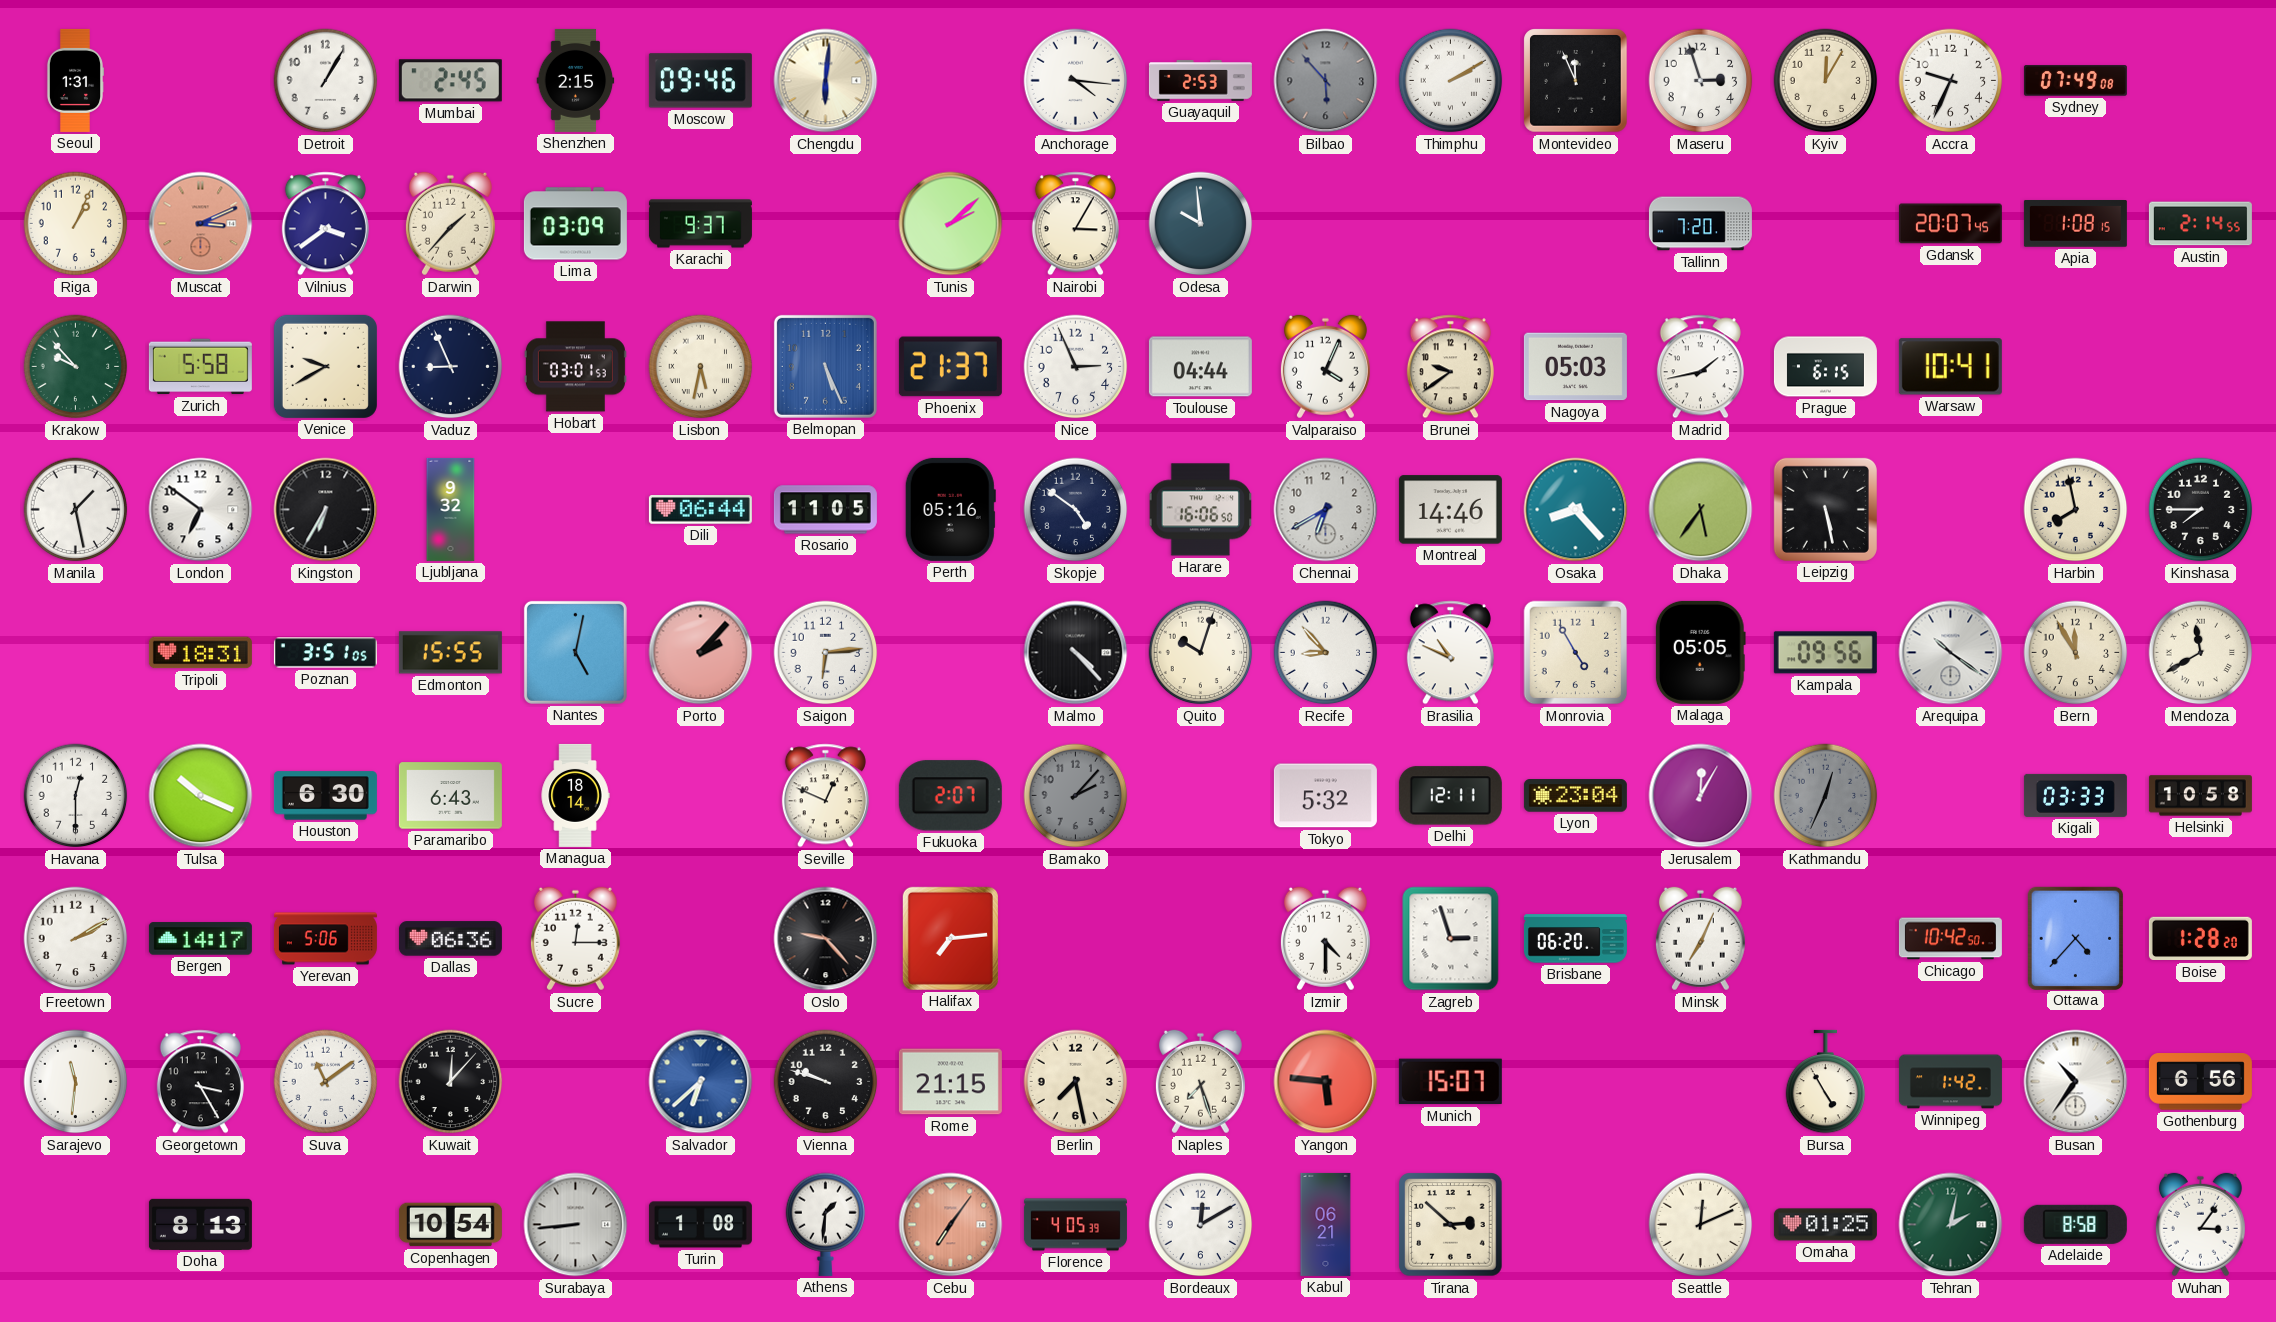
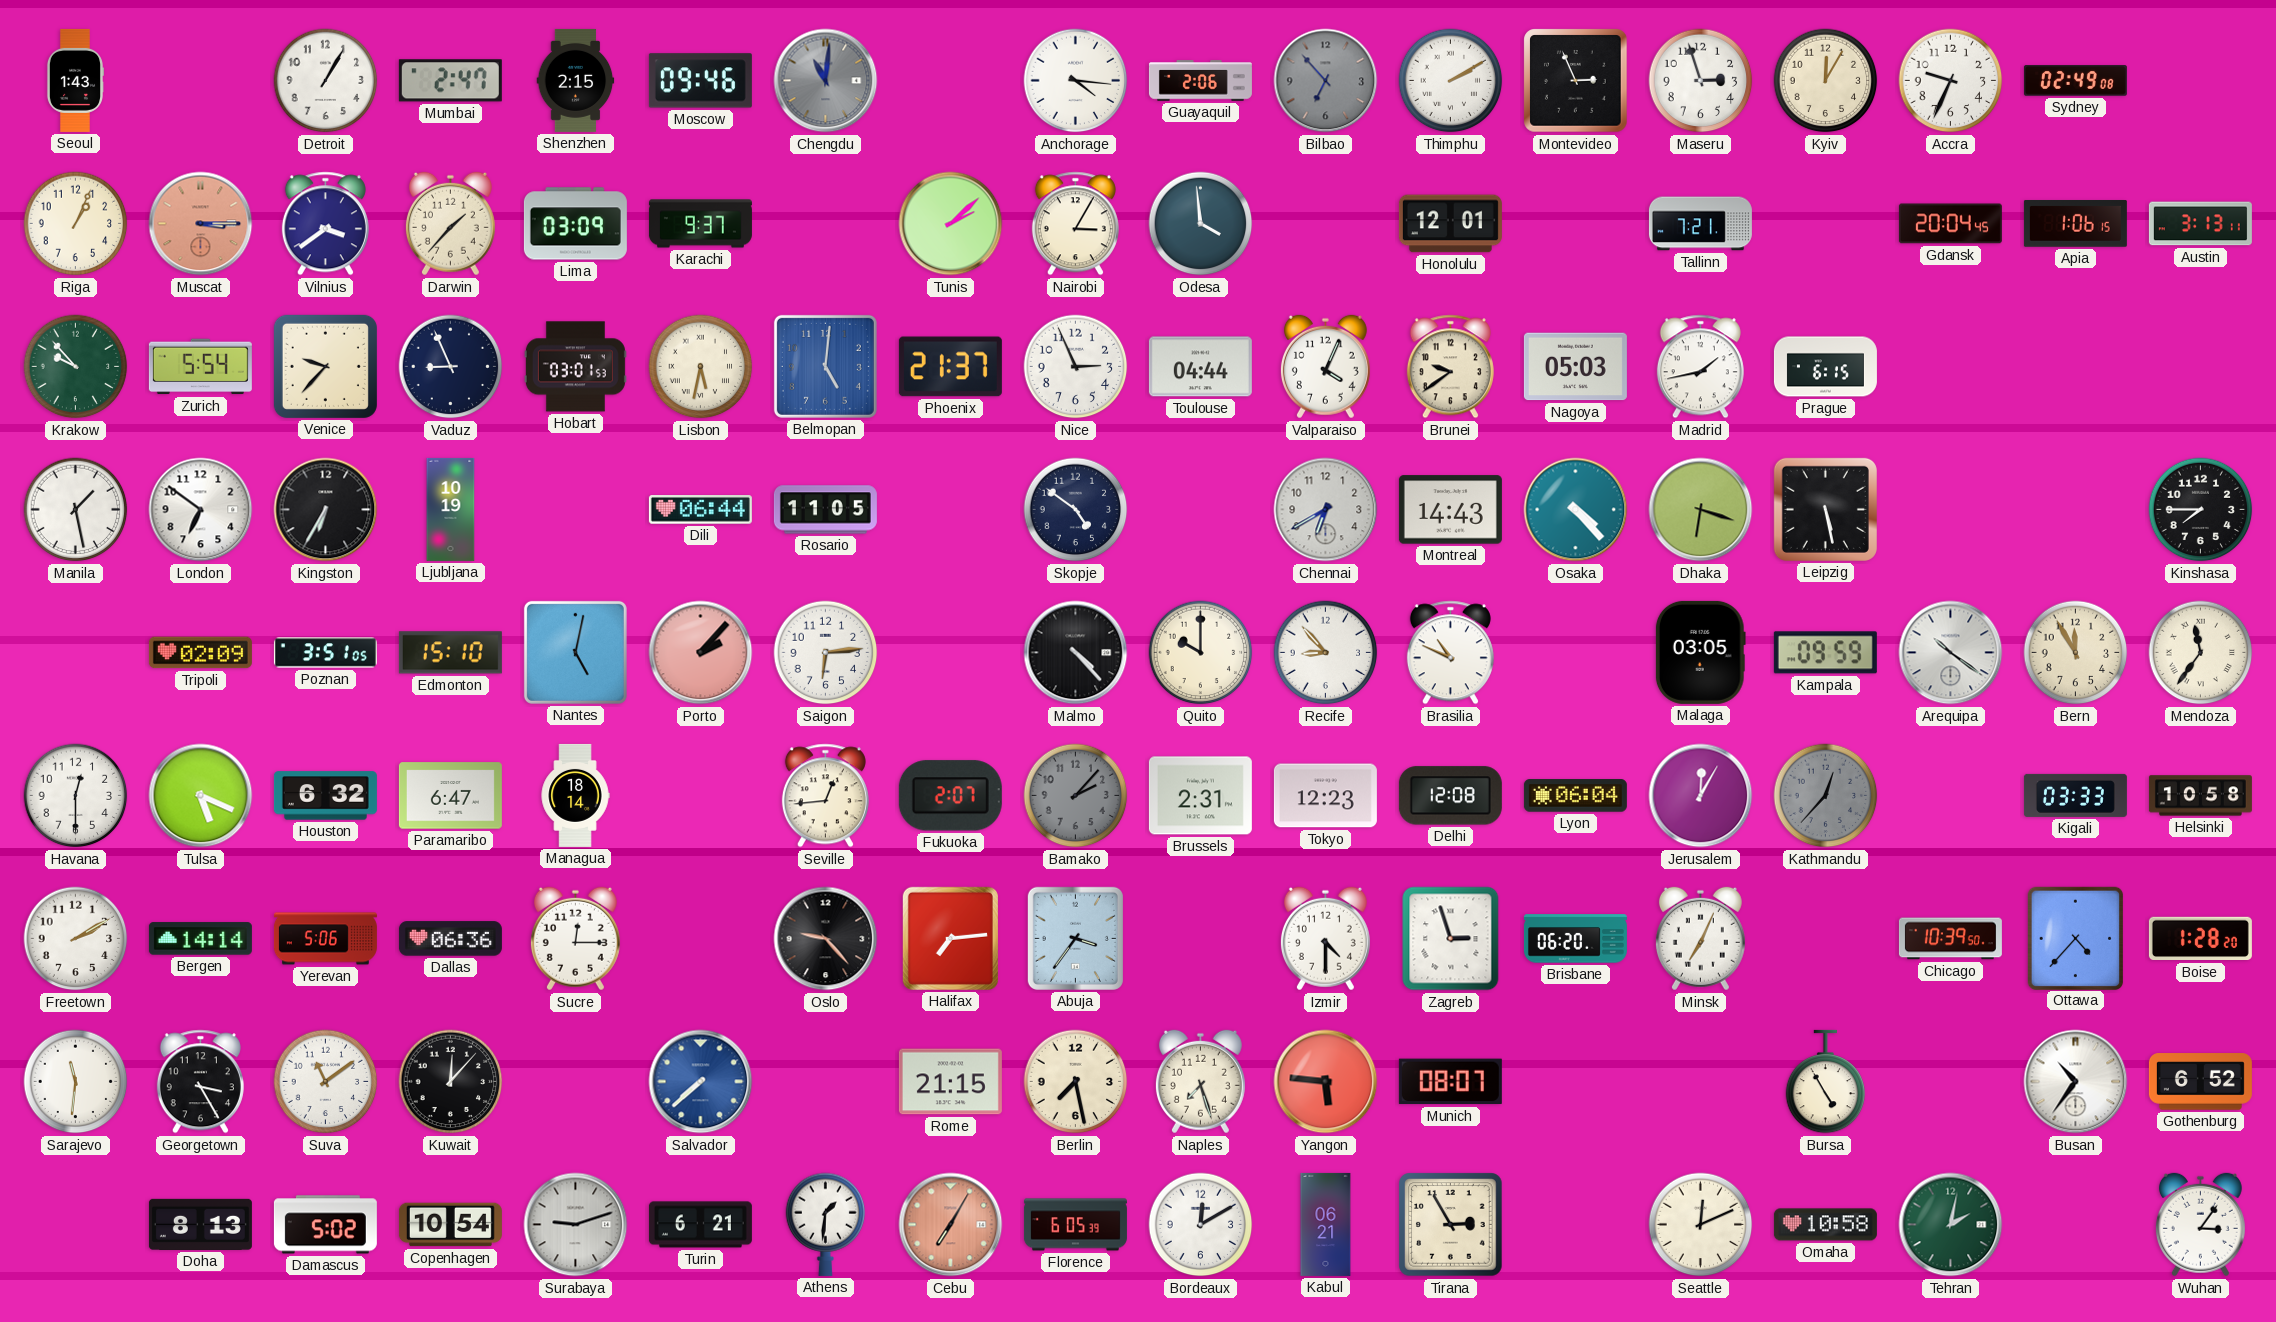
Seoul: 1:31 -> 1:43
Mumbai: 2:45 -> 2:47
Chengdu: 6:01 -> 11:01
Chengdu dial: cream -> grey
Guayaquil: 2:53 -> 2:06
Bilbao: 5:53 -> 6:53
Montevideo: 11:56 -> 2:56
Sydney: 07:49 -> 02:49
Muscat: 3:11 -> 3:15
Odesa: 9:59 -> 3:59
Honolulu: none -> 12:01
Tallinn: 7:20 -> 7:21
Gdansk: 20:07 -> 20:04
Apia: 1:08 -> 1:06
Austin: 2:14 -> 3:13
Zurich: 5:58 -> 5:54
Venice: 9:40 -> 9:37
Belmopan: 5:26 -> 5:01
Warsaw: 10:41 -> none
Ljubljana: 9:32 -> 10:19
Perth: 05:16 -> none
Harare: 16:06 -> none
Montreal: 14:46 -> 14:43
Osaka: 8:23 -> 4:23
Dhaka: 5:36 -> 6:18
Harbin: 7:58 -> none
Tripoli: 18:31 -> 02:09
Edmonton: 15:55 -> 15:10
Quito: 10:03 -> 10:00
Monrovia: 4:55 -> none
Malaga: 05:05 -> 03:05
Kampala: 09:56 -> 09:59
Mendoza: 11:40 -> 11:36
Tulsa: 10:19 -> 5:19
Houston: 6:30 -> 6:32
Paramaribo: 6:43 -> 6:47
Seville: 12:49 -> 12:44
Brussels: none -> 2:31
Tokyo: 5:32 -> 12:23
Delhi: 12:11 -> 12:08
Lyon: 23:04 -> 06:04
Kathmandu: 12:34 -> 12:37
Bergen: 14:17 -> 14:14
Abuja: none -> 3:36
Chicago: 10:42 -> 10:39
Salvador: 6:38 -> 7:38
Vienna: 9:48 -> none
Munich: 15:07 -> 08:07
Winnipeg: 1:42 -> none
Gothenburg: 6:56 -> 6:52
Damascus: none -> 5:02
Surabaya: 8:44 -> 9:12
Turin: 1:08 -> 6:21
Cebu: 7:06 -> 7:05
Florence: 4:05 -> 6:05
Tirana: 2:52 -> 2:55
Omaha: 01:25 -> 10:58
Adelaide: 8:58 -> none
